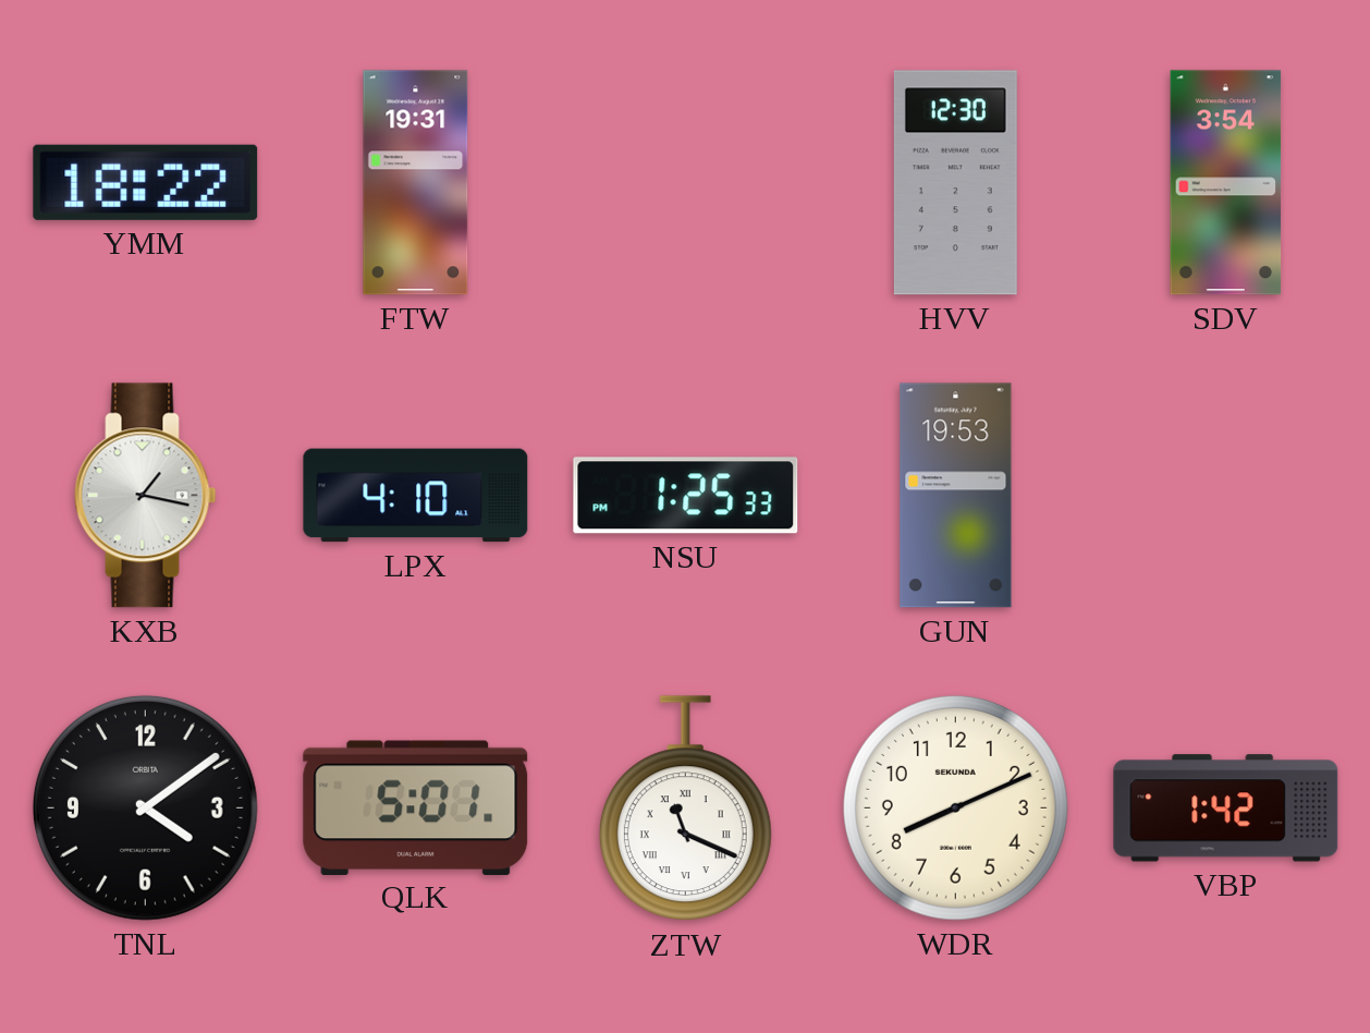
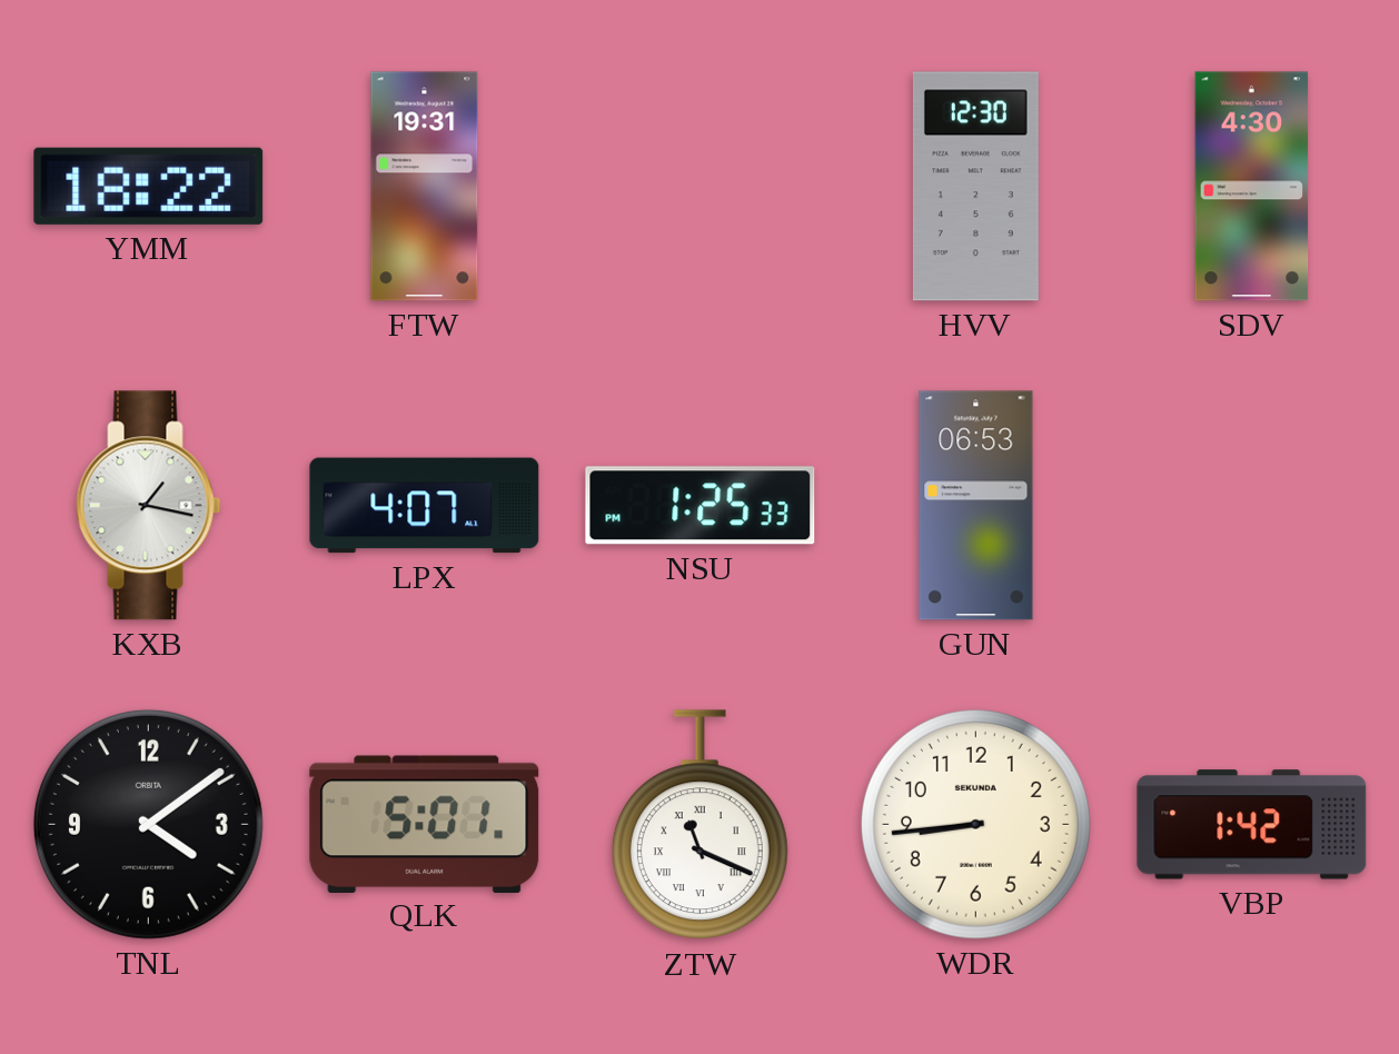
SDV: 3:54 -> 4:30
LPX: 4:10 -> 4:07
GUN: 19:53 -> 06:53
WDR: 8:11 -> 8:44
